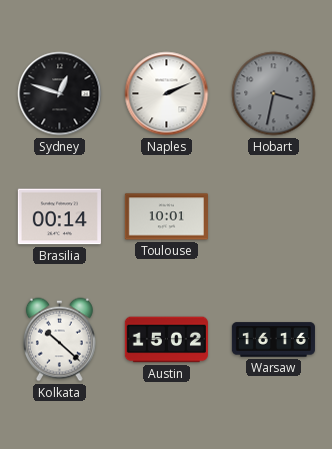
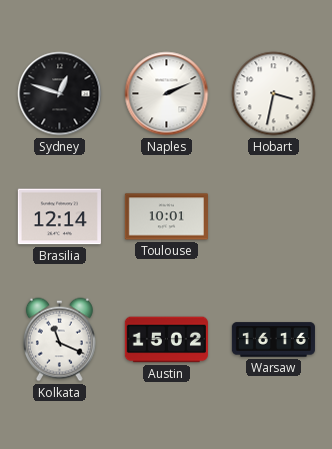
Hobart dial: grey -> white
Brasilia: 00:14 -> 12:14
Kolkata: 10:22 -> 11:19
